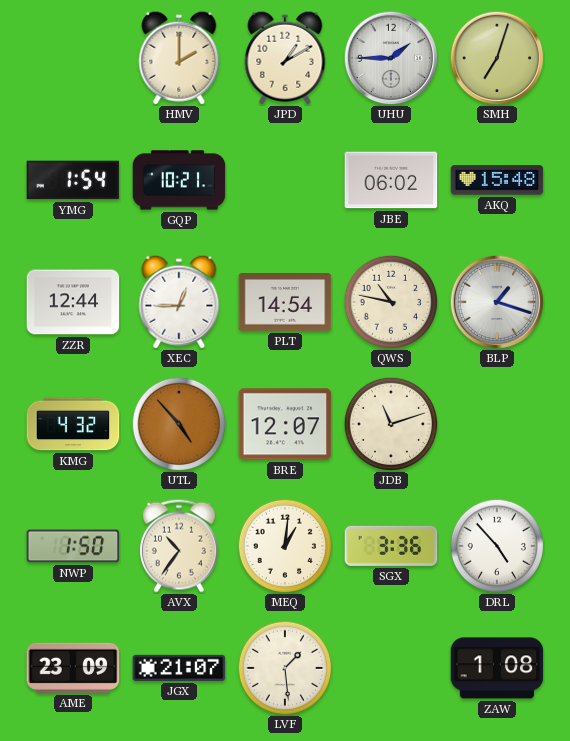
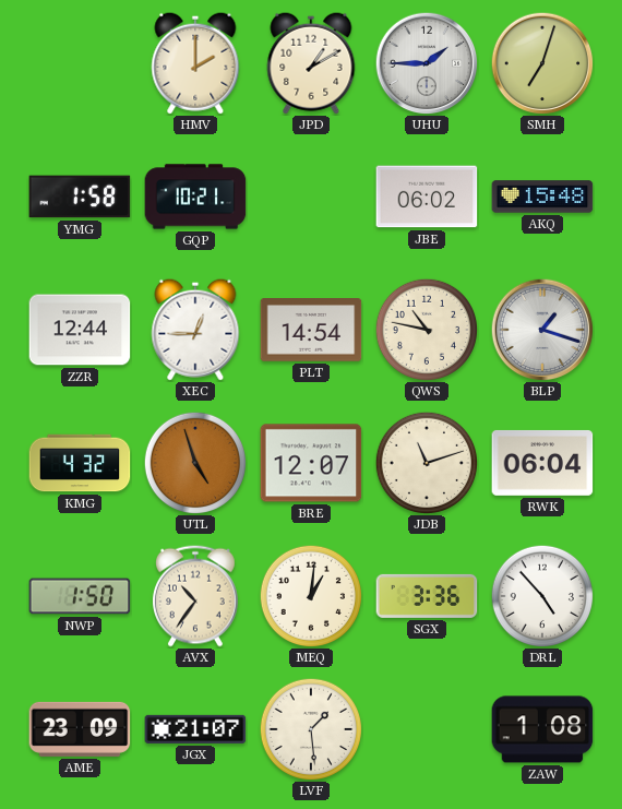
YMG: 1:54 -> 1:58
UTL: 4:53 -> 4:57
RWK: none -> 06:04
